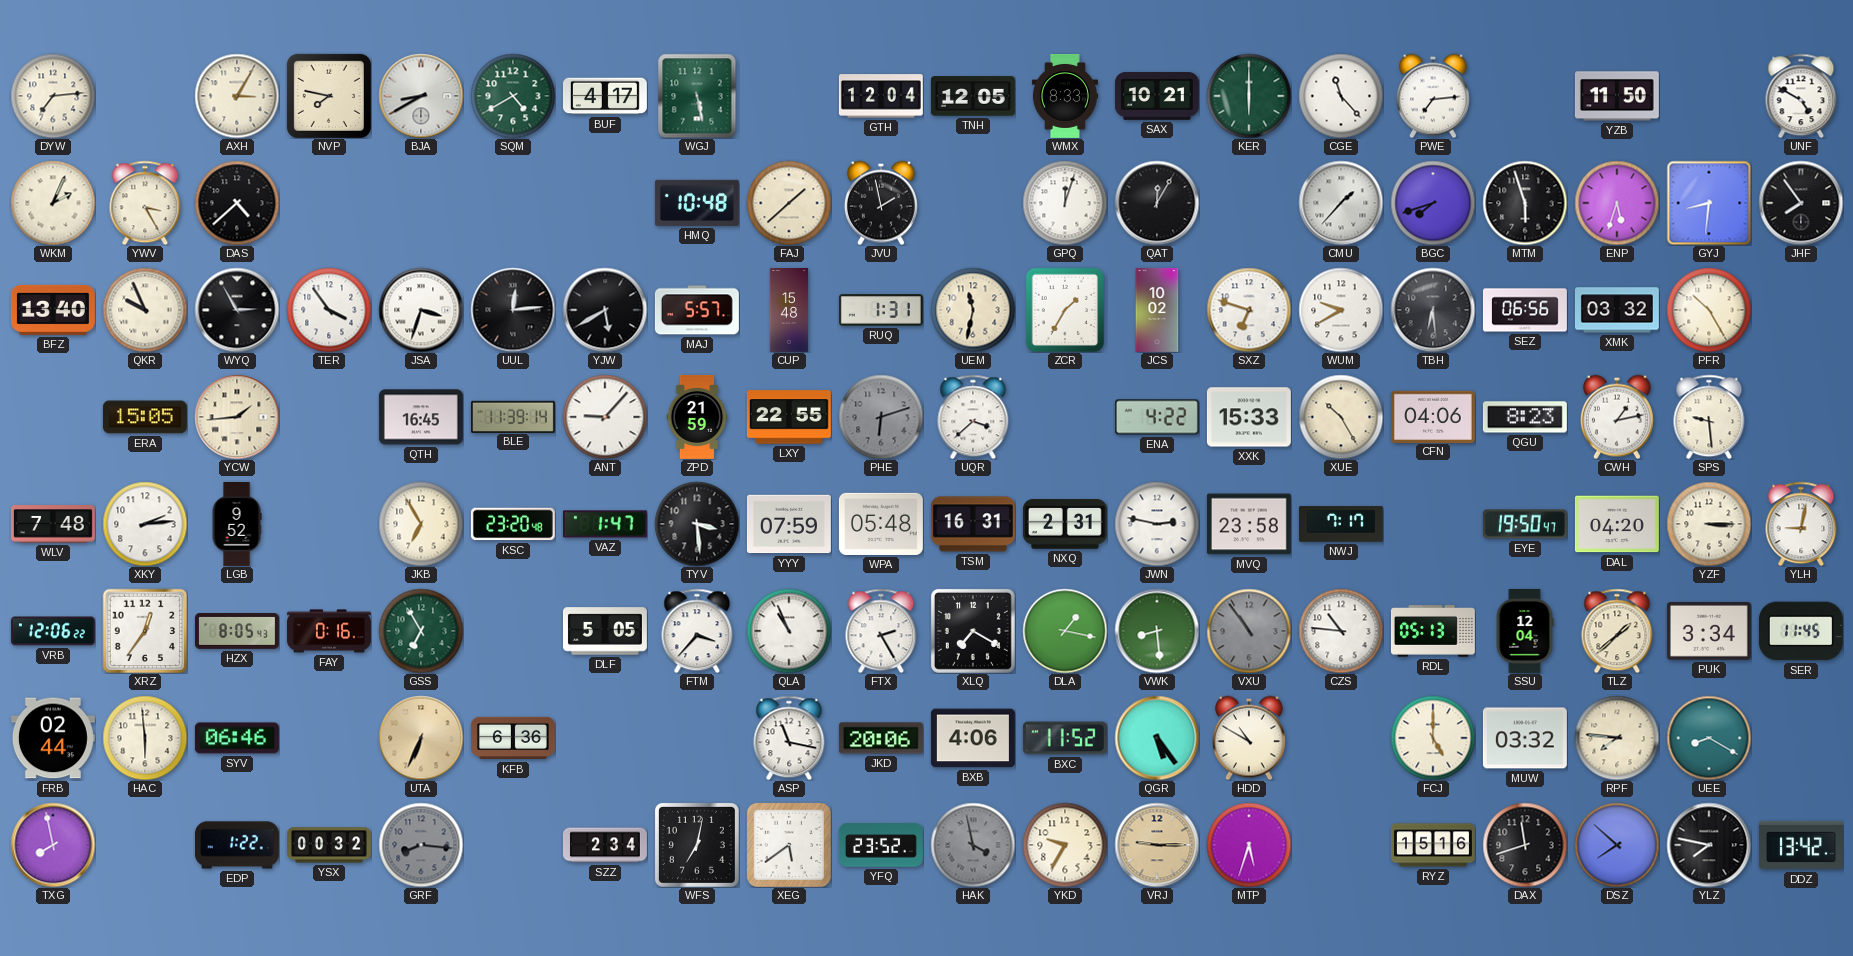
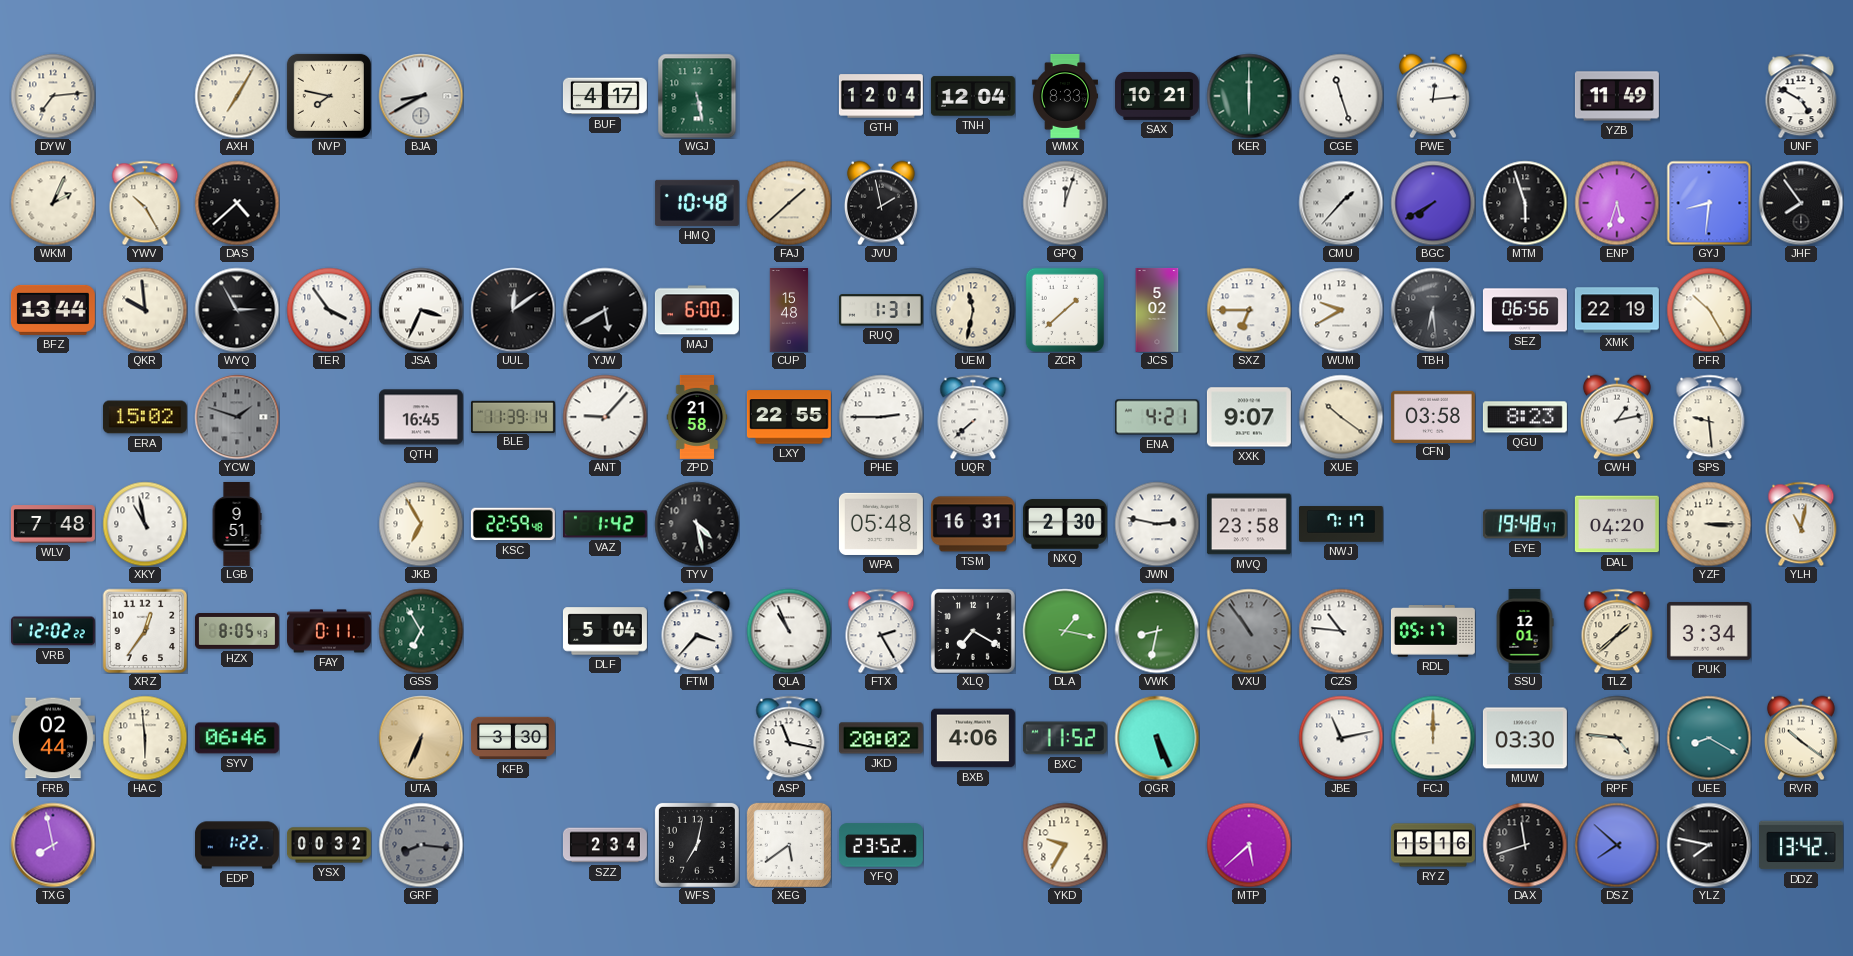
AXH: 3:05 -> 7:05
SQM: 4:40 -> none
TNH: 12:05 -> 12:04
CGE: 11:23 -> 11:27
PWE: 7:14 -> 12:14
YZB: 11:50 -> 11:49
YWV: 3:25 -> 10:25
QAT: 12:05 -> none
BGC: 7:42 -> 7:40
BFZ: 13:40 -> 13:44
QKR: 9:56 -> 9:59
JSA: 3:33 -> 3:34
UUL: 12:14 -> 12:09
MAJ: 5:57 -> 6:00
ZCR: 1:35 -> 1:38
JCS: 10:02 -> 5:02
SXZ: 6:48 -> 6:45
XMK: 03:32 -> 22:19
ERA: 15:05 -> 15:02
YCW: 1:44 -> 1:48
YCW dial: cream -> grey
ZPD: 21:59 -> 21:58
PHE: 6:12 -> 2:45
PHE dial: grey -> white
UQR: 3:38 -> 7:38
ENA: 4:22 -> 4:21
XXK: 15:33 -> 9:07
XUE: 10:25 -> 10:21
CFN: 04:06 -> 03:58
XKY: 2:14 -> 10:58
LGB: 9:52 -> 9:51
KSC: 23:20 -> 22:59
VAZ: 1:47 -> 1:42
TYV: 3:29 -> 4:28
YYY: 07:59 -> none
NXQ: 2:31 -> 2:30
EYE: 19:50 -> 19:48
YLH: 9:02 -> 11:02
VRB: 12:06 -> 12:02
FAY: 0:16 -> 0:11
DLF: 5:05 -> 5:04
VWK: 8:29 -> 8:32
RDL: 05:13 -> 05:17
SSU: 12:04 -> 12:01
SER: 11:45 -> none
KFB: 6:36 -> 3:30
JKD: 20:06 -> 20:02
QGR: 5:24 -> 5:26
HDD: 10:50 -> none
JBE: none -> 11:13
FCJ: 5:00 -> 12:00
MUW: 03:32 -> 03:30
RPF: 7:46 -> 4:46
RVR: none -> 10:21
HAK: 3:58 -> none
VRJ: 9:15 -> none
MTP: 5:33 -> 5:38
